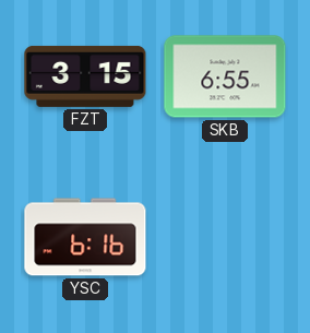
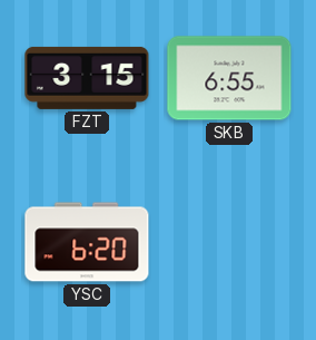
YSC: 6:16 -> 6:20
